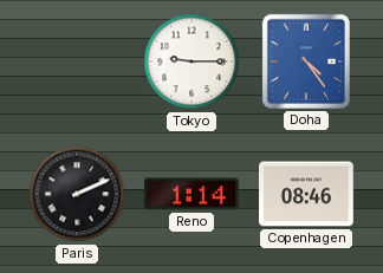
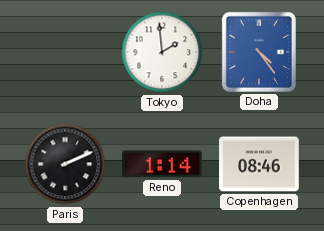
Tokyo: 9:15 -> 1:59
